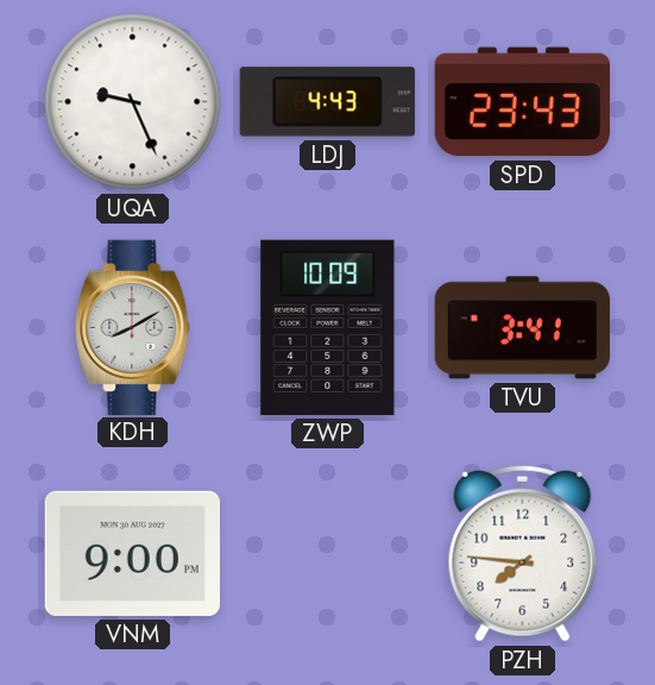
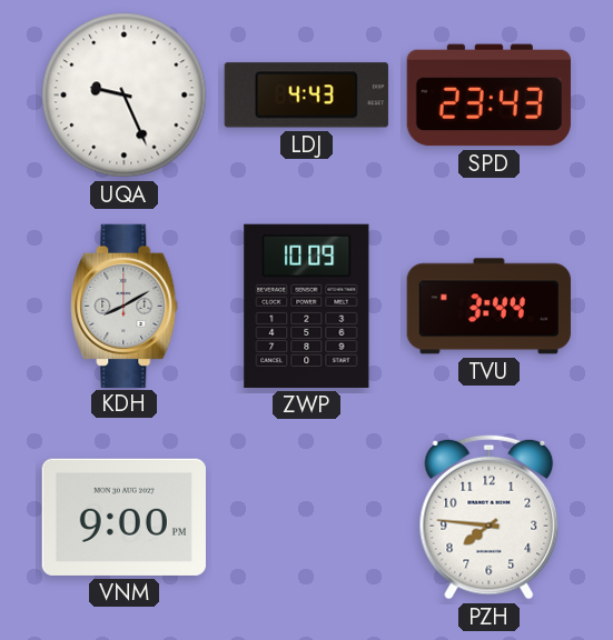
TVU: 3:41 -> 3:44
